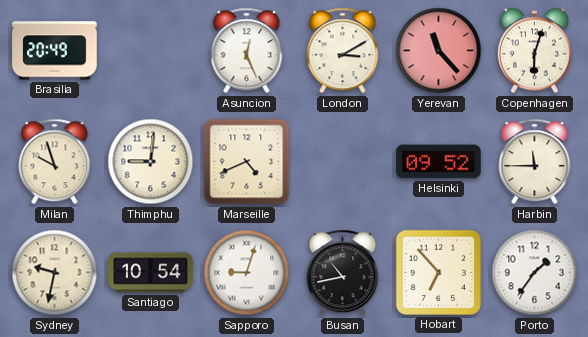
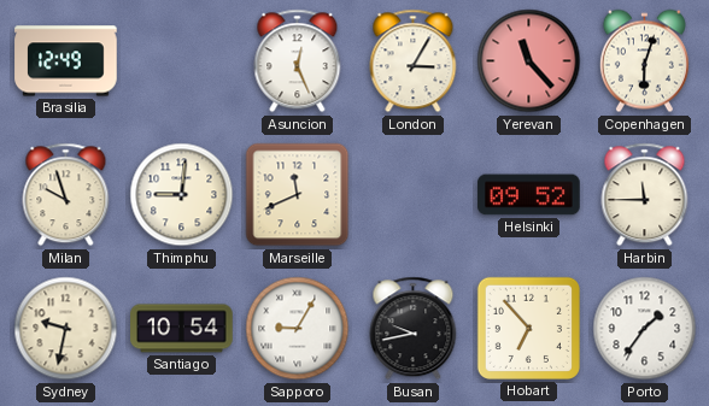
Brasilia: 20:49 -> 12:49
London: 3:10 -> 3:05
Marseille: 4:41 -> 11:41
Sapporo: 9:03 -> 9:05
Busan: 10:43 -> 9:43
